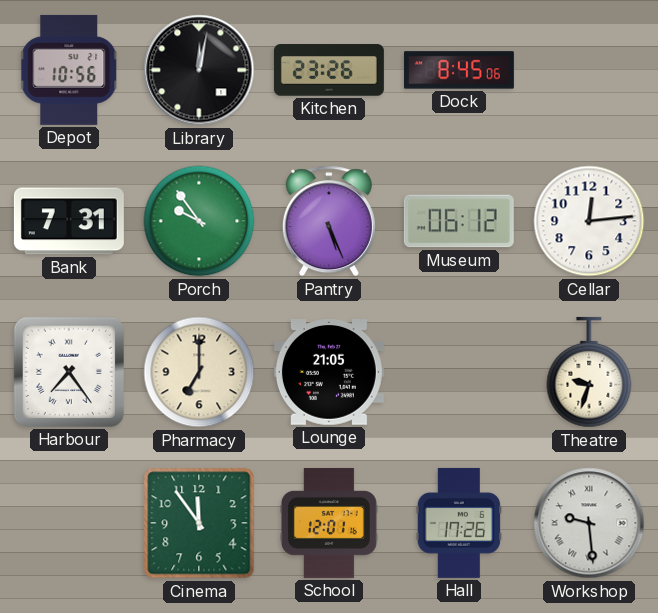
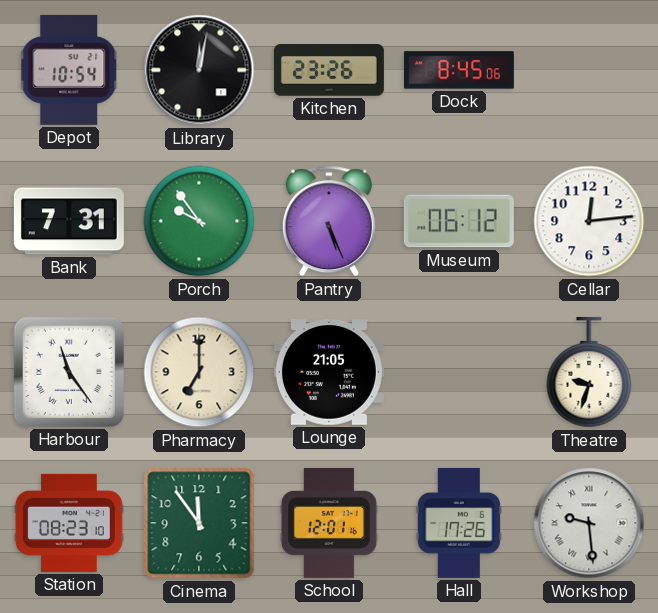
Depot: 10:56 -> 10:54
Harbour: 7:24 -> 11:24
Station: none -> 08:23
